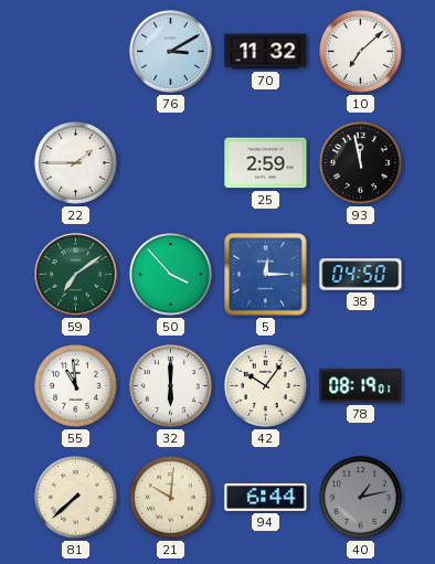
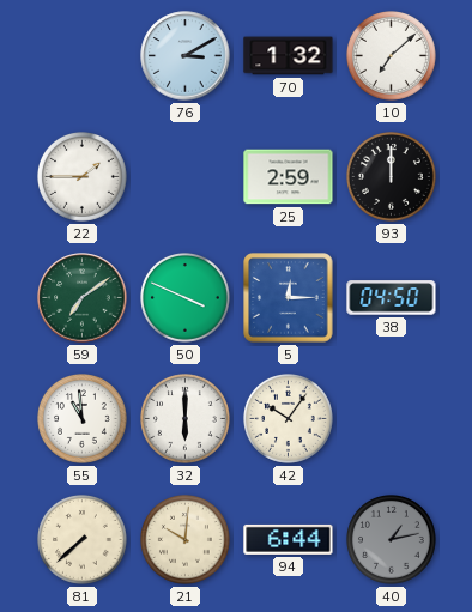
70: 11:32 -> 1:32
93: 11:58 -> 12:00
50: 3:53 -> 3:49
78: 08:19 -> none
